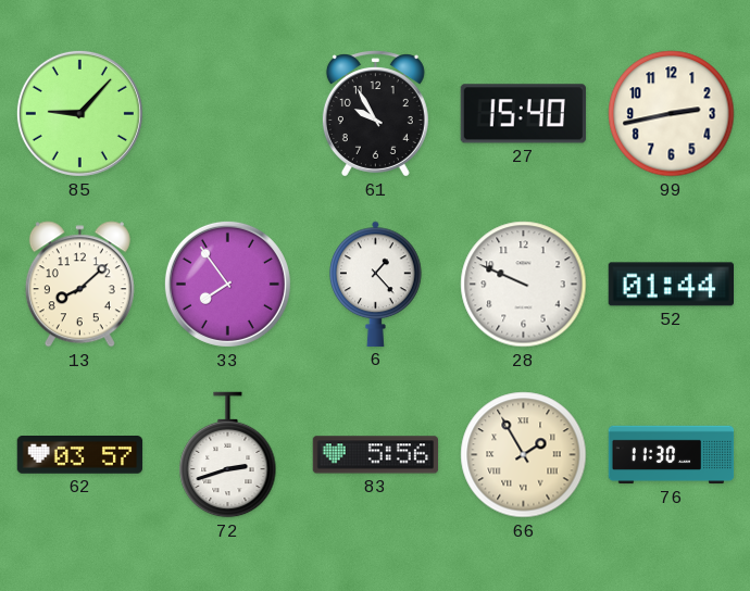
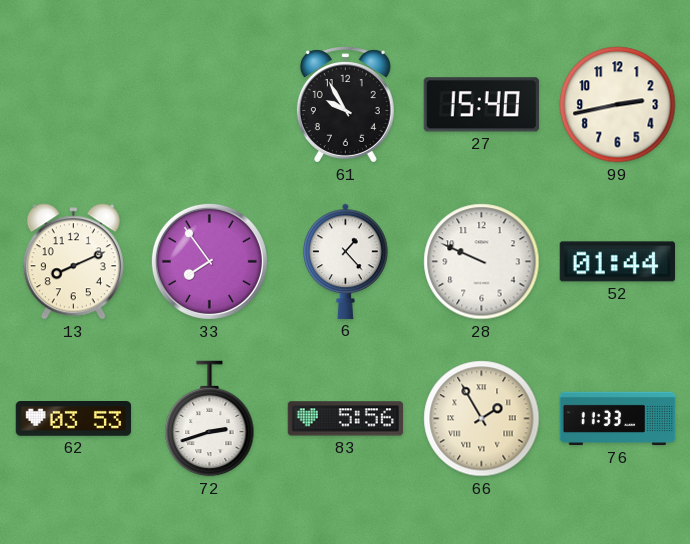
85: 9:07 -> none
13: 8:08 -> 8:11
62: 03:57 -> 03:53
76: 11:30 -> 11:33
